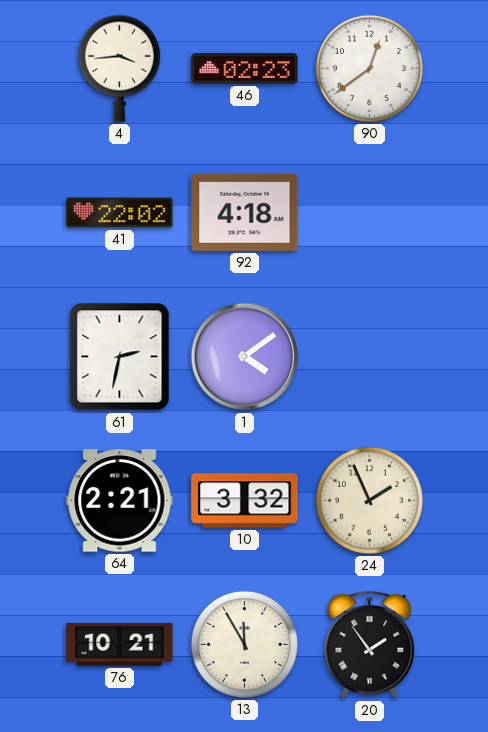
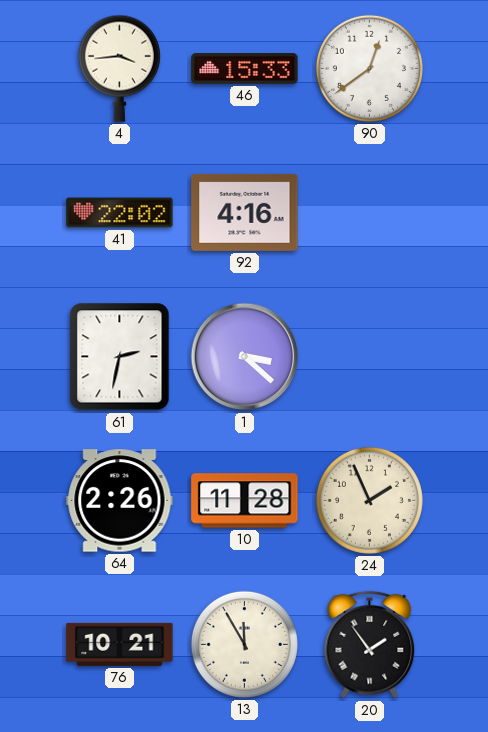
46: 02:23 -> 15:33
92: 4:18 -> 4:16
1: 4:09 -> 3:22
64: 2:21 -> 2:26
10: 3:32 -> 11:28
